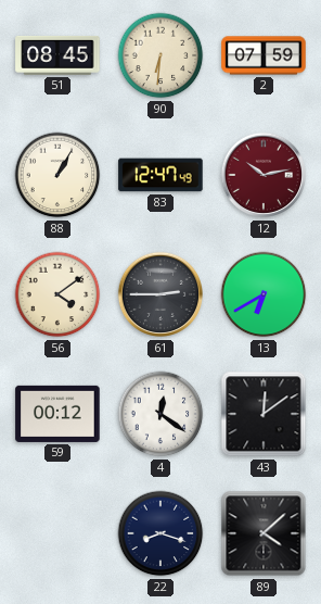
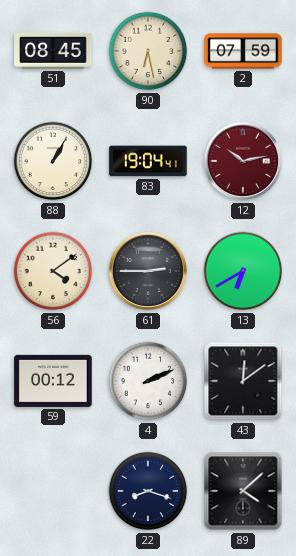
90: 6:31 -> 6:28
83: 12:47 -> 19:04
4: 12:21 -> 2:11
